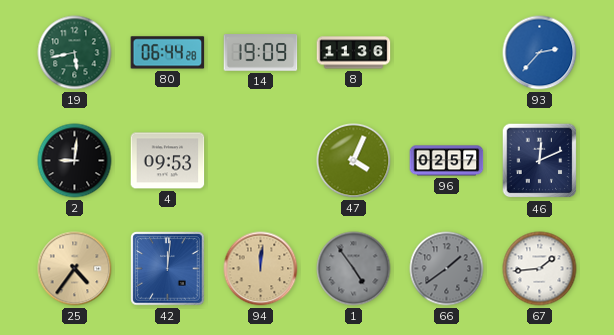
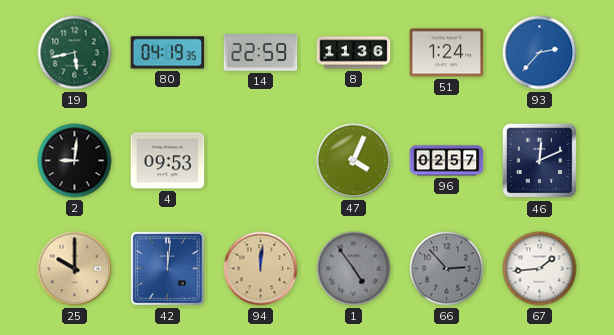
80: 06:44 -> 04:19
14: 19:09 -> 22:59
51: none -> 1:24
25: 4:36 -> 10:00
66: 1:39 -> 2:53
